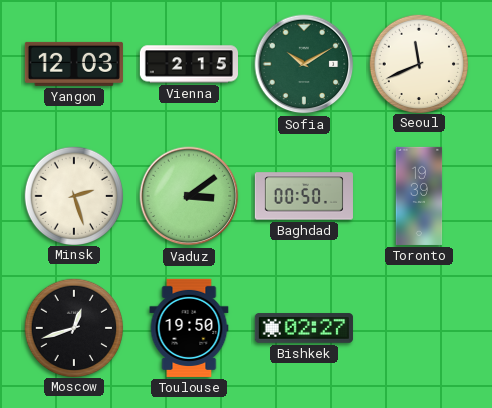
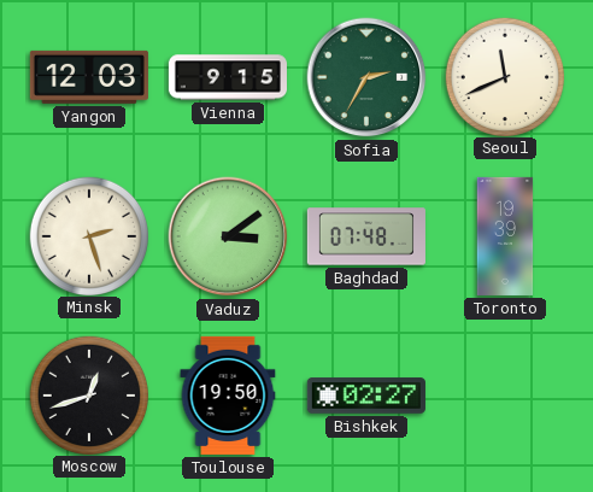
Vienna: 2:15 -> 9:15
Sofia: 10:10 -> 2:35
Baghdad: 00:50 -> 07:48
